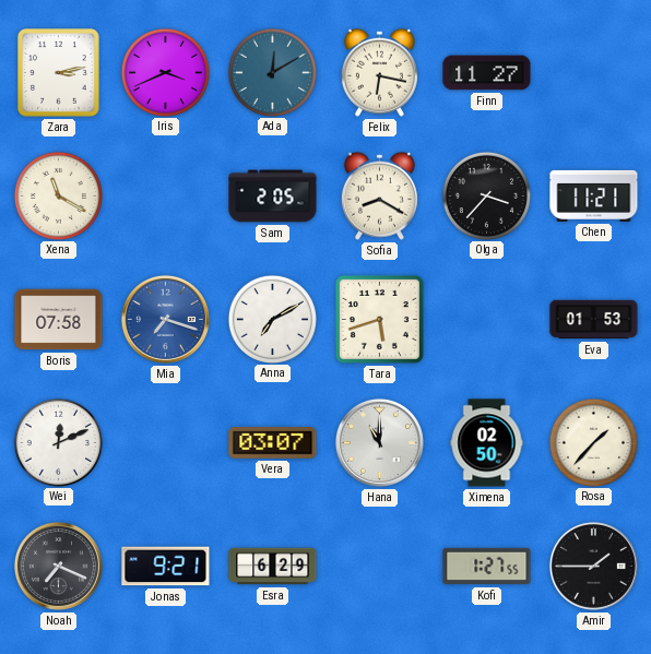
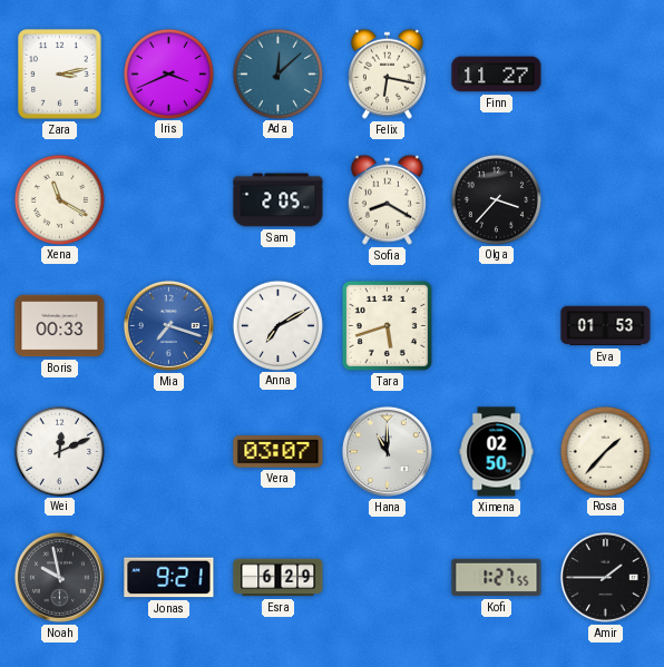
Ada: 12:10 -> 12:08
Chen: 11:21 -> none
Boris: 07:58 -> 00:33
Noah: 7:19 -> 9:58
